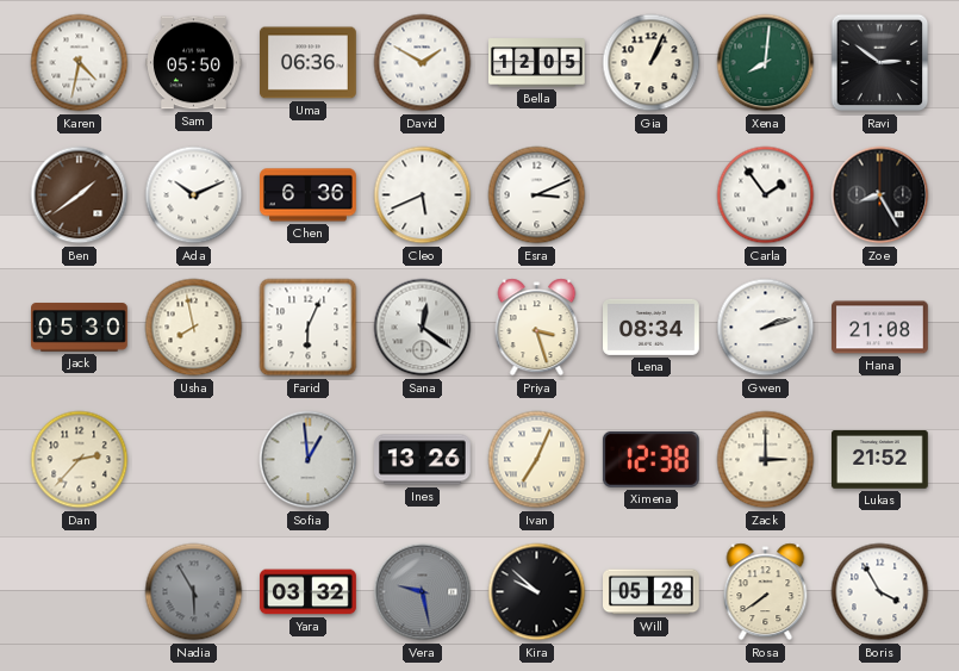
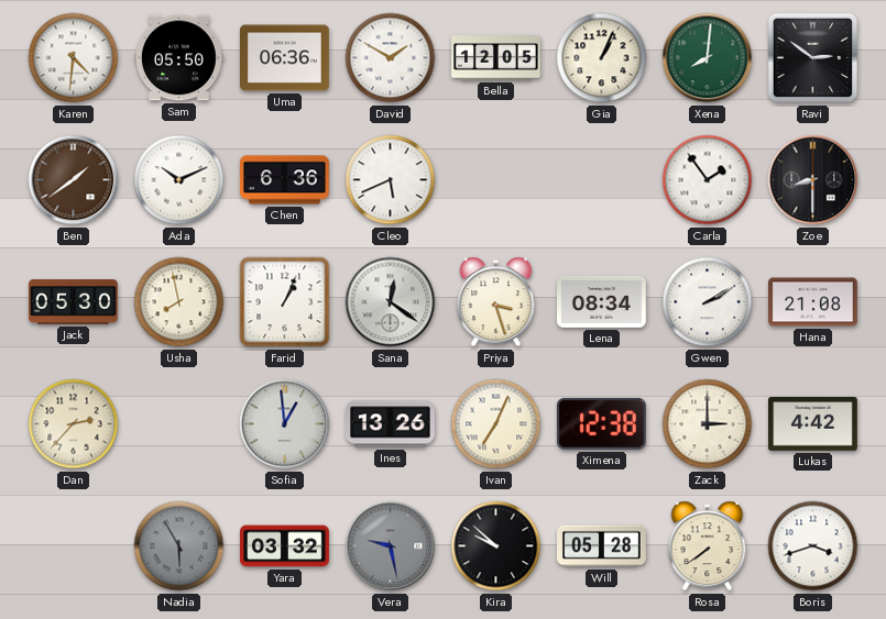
Karen: 4:32 -> 4:31
Esra: 3:11 -> none
Zoe: 8:25 -> 8:30
Farid: 6:04 -> 1:04
Gwen: 2:12 -> 2:10
Lukas: 21:52 -> 4:42
Boris: 3:55 -> 3:42
